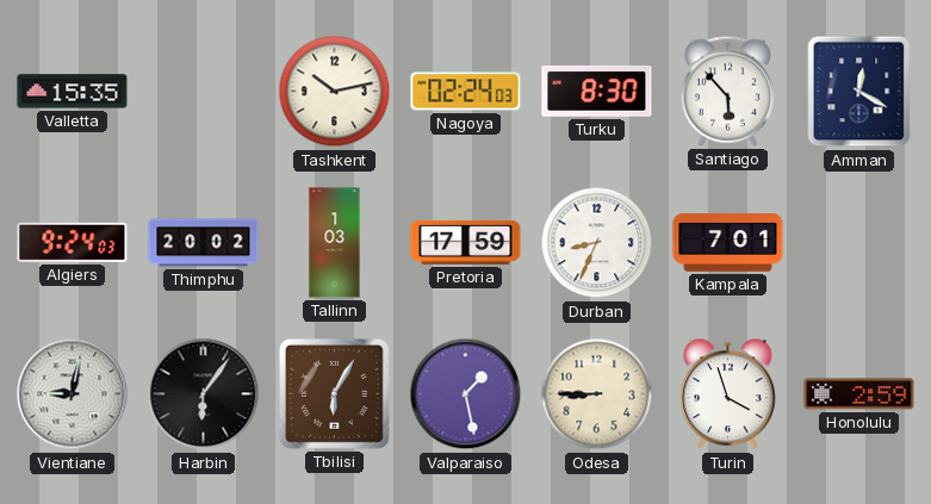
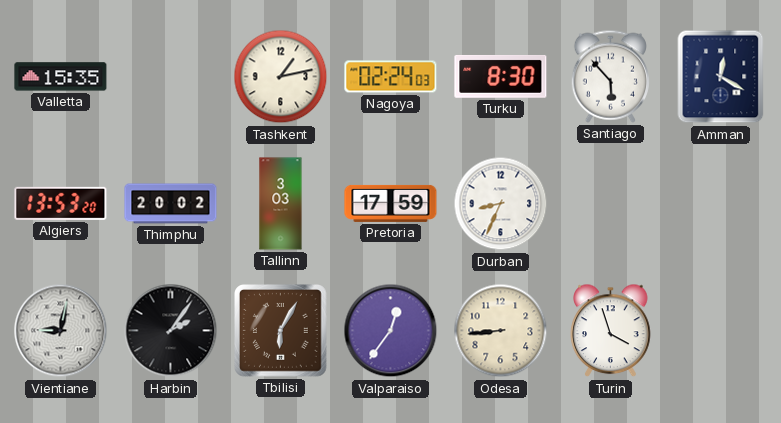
Tashkent: 10:13 -> 1:13
Algiers: 9:24 -> 13:53
Tallinn: 1:03 -> 3:03
Kampala: 7:01 -> none
Harbin: 6:06 -> 2:06
Valparaiso: 1:28 -> 12:36
Odesa: 8:45 -> 8:44
Honolulu: 2:59 -> none
